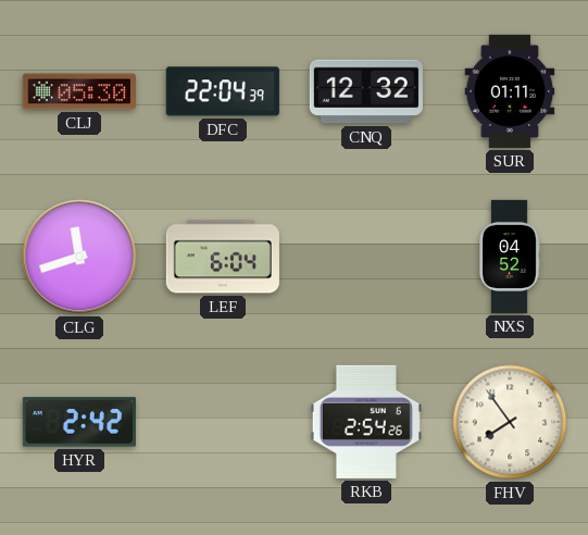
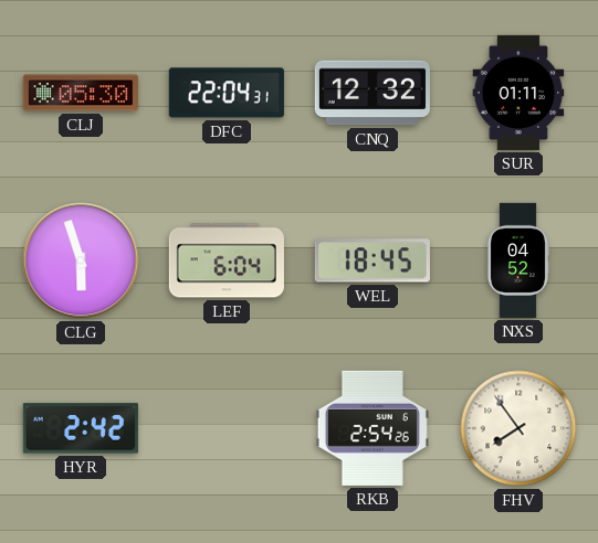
DFC: 22:04:39 -> 22:04:31
CLG: 11:42 -> 5:57
WEL: none -> 18:45
